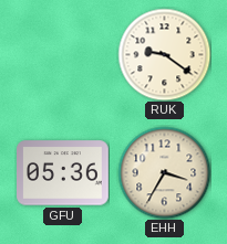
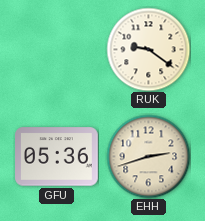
EHH: 3:35 -> 2:42
